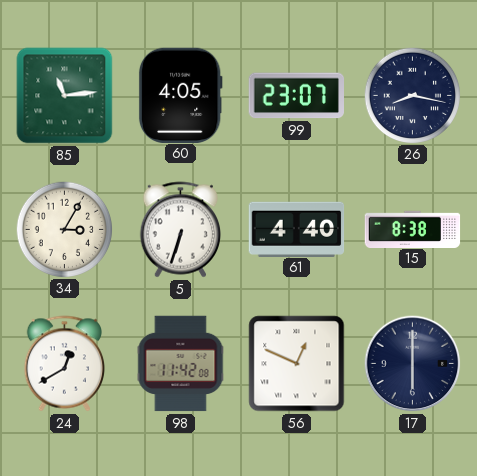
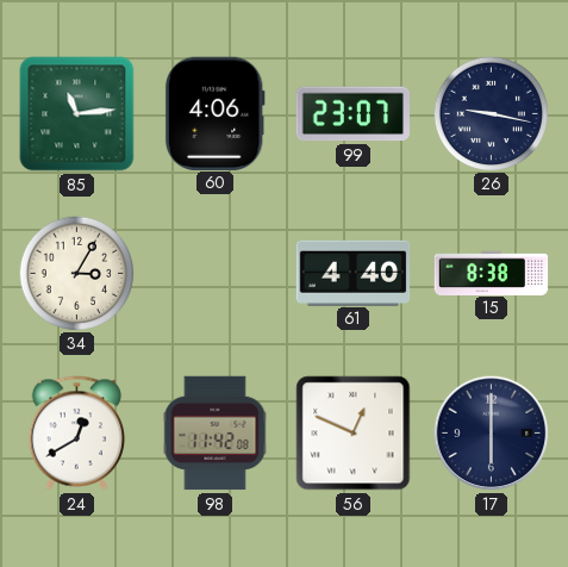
60: 4:05 -> 4:06
26: 8:17 -> 9:17
5: 6:33 -> none
